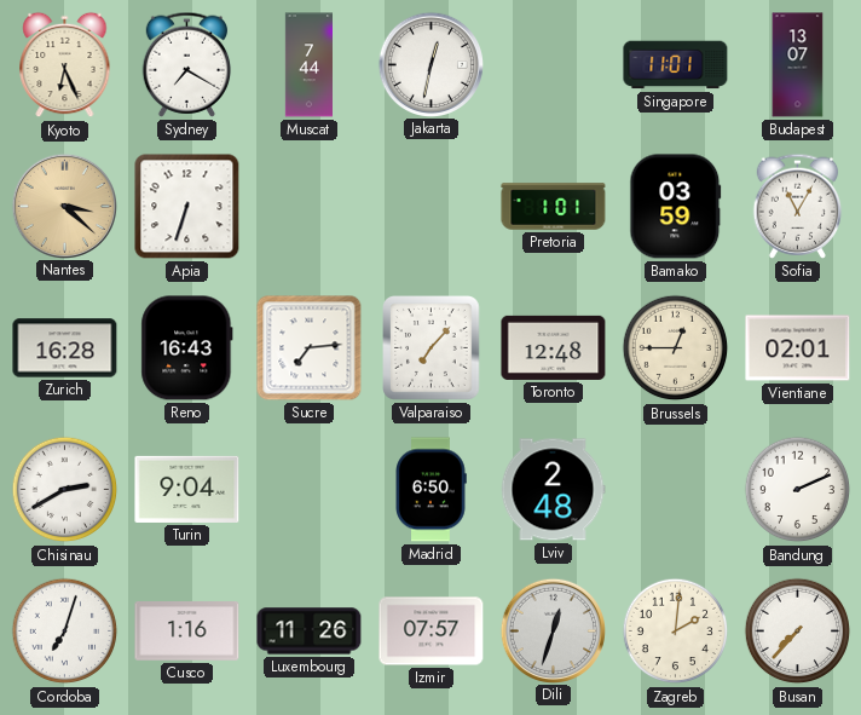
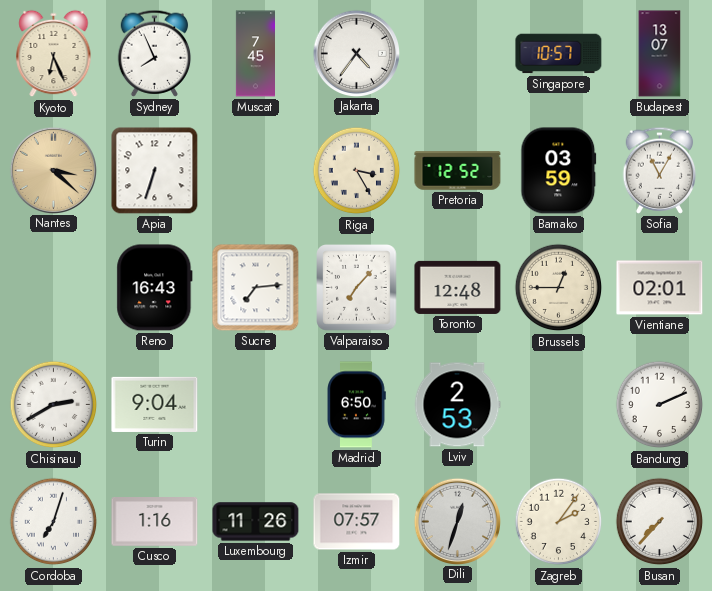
Sydney: 7:20 -> 7:56
Muscat: 7:44 -> 7:45
Jakarta: 12:32 -> 4:36
Singapore: 11:01 -> 10:57
Riga: none -> 3:25
Pretoria: 1:01 -> 12:52
Zurich: 16:28 -> none
Lviv: 2:48 -> 2:53
Zagreb: 2:01 -> 2:06
